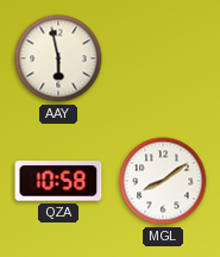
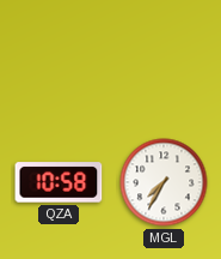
AAY: 5:58 -> none
MGL: 8:09 -> 7:35
